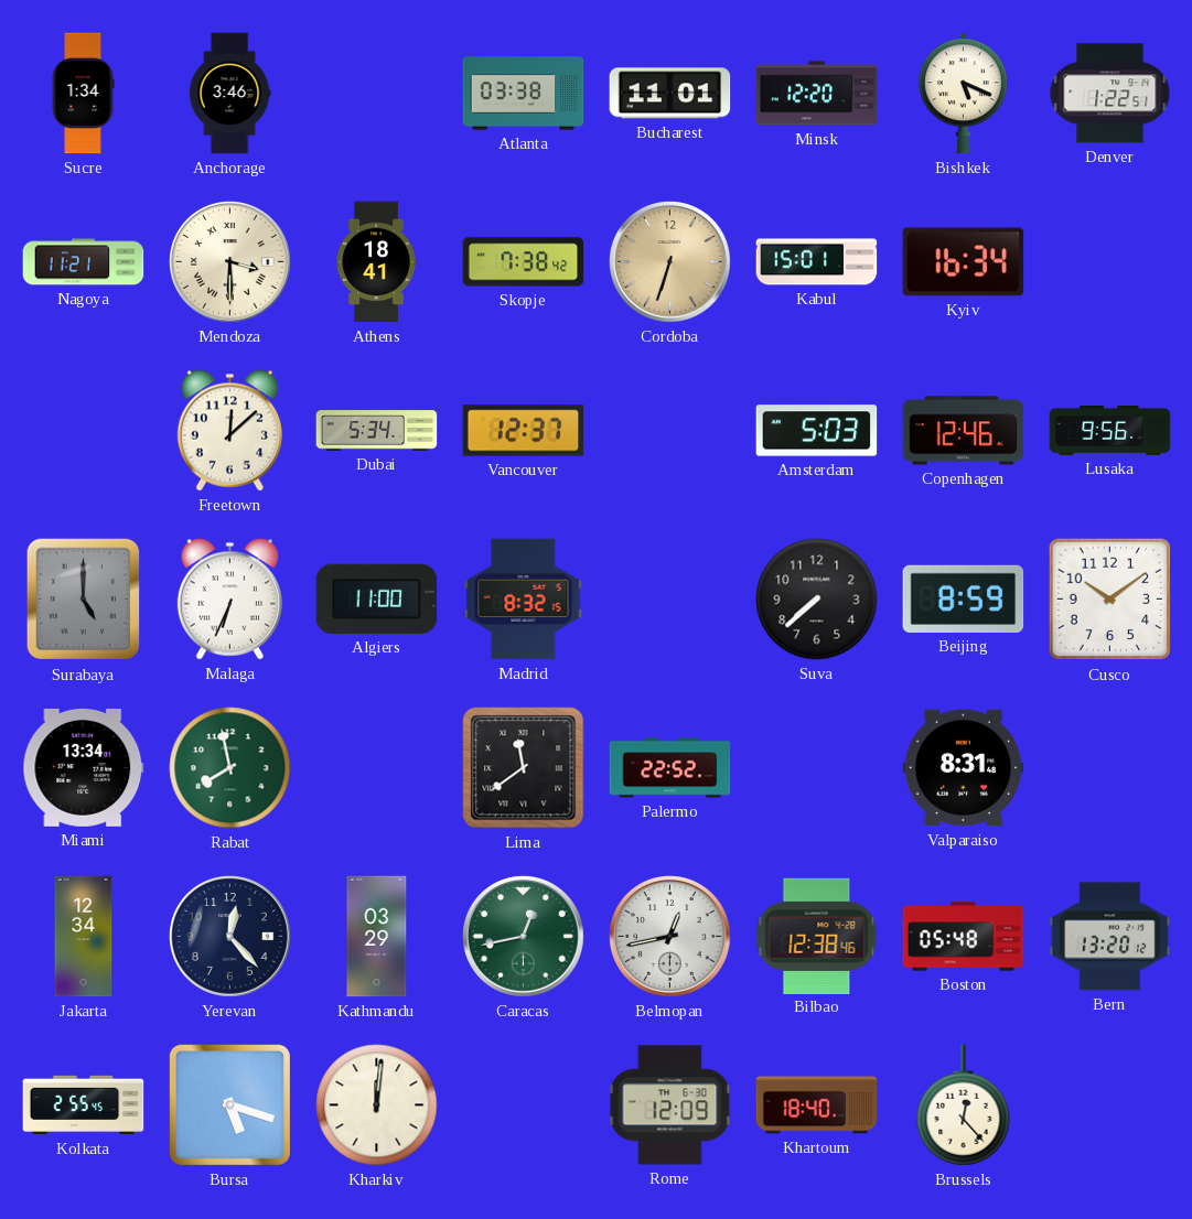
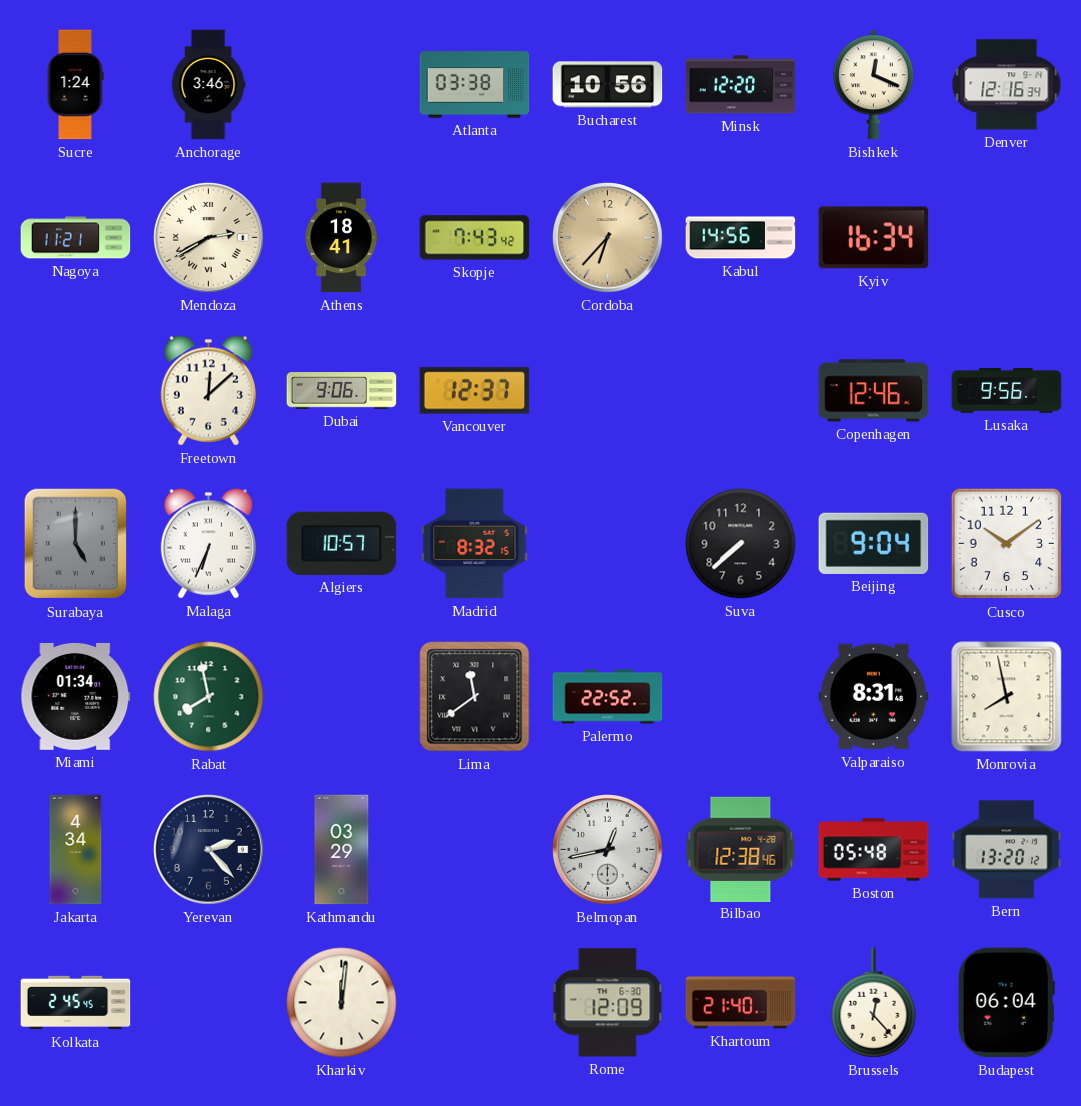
Sucre: 1:34 -> 1:24
Bucharest: 11:01 -> 10:56
Bishkek: 5:19 -> 12:19
Denver: 1:22 -> 12:16
Mendoza: 3:30 -> 2:40
Skopje: 7:38 -> 7:43
Cordoba: 6:33 -> 6:37
Kabul: 15:01 -> 14:56
Dubai: 5:34 -> 9:06
Amsterdam: 5:03 -> none
Algiers: 11:00 -> 10:57
Beijing: 8:59 -> 9:04
Miami: 13:34 -> 01:34
Monrovia: none -> 7:58
Jakarta: 12:34 -> 4:34
Yerevan: 12:23 -> 2:23
Caracas: 12:43 -> none
Kolkata: 2:55 -> 2:45
Bursa: 5:18 -> none
Khartoum: 18:40 -> 21:40
Budapest: none -> 06:04
